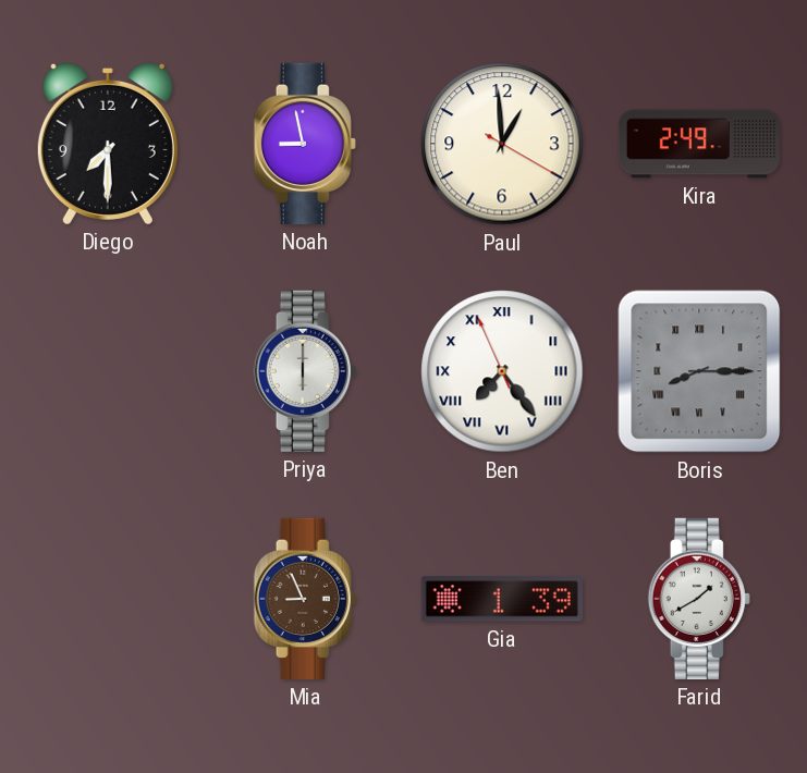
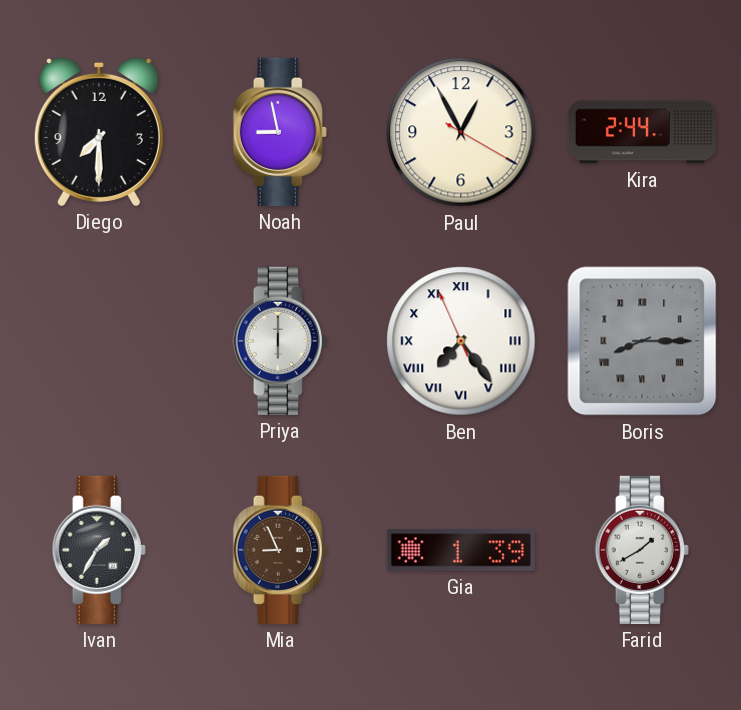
Paul: 12:59 -> 12:55
Kira: 2:49 -> 2:44
Ivan: none -> 1:35
